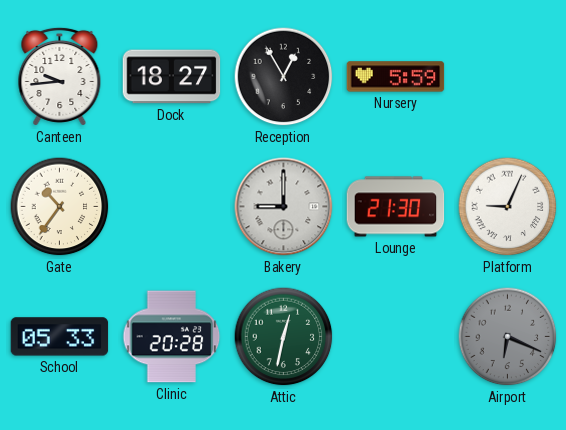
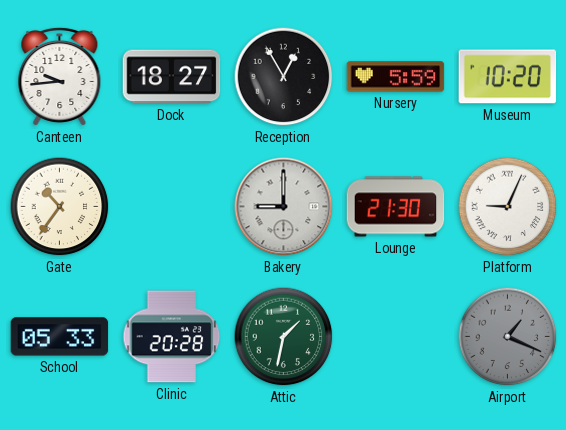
Museum: none -> 10:20
Attic: 12:32 -> 1:32
Airport: 6:19 -> 1:19
